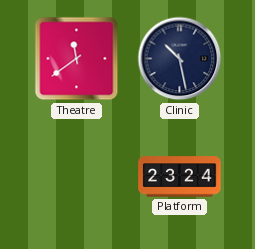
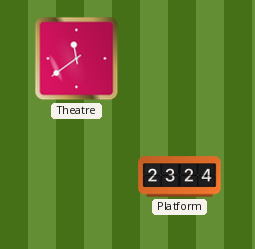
Clinic: 10:28 -> none
